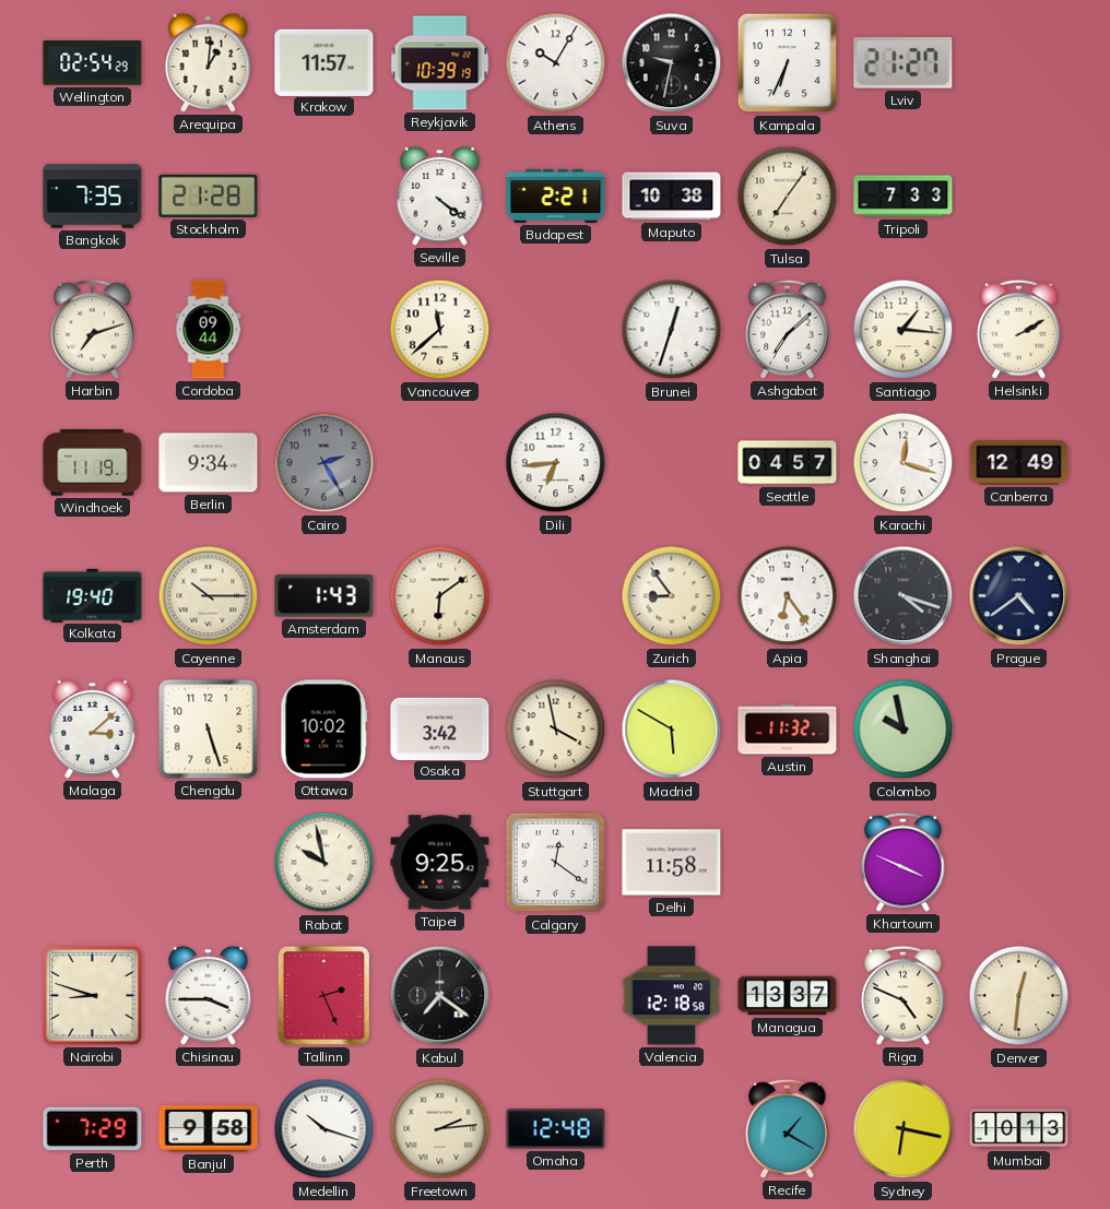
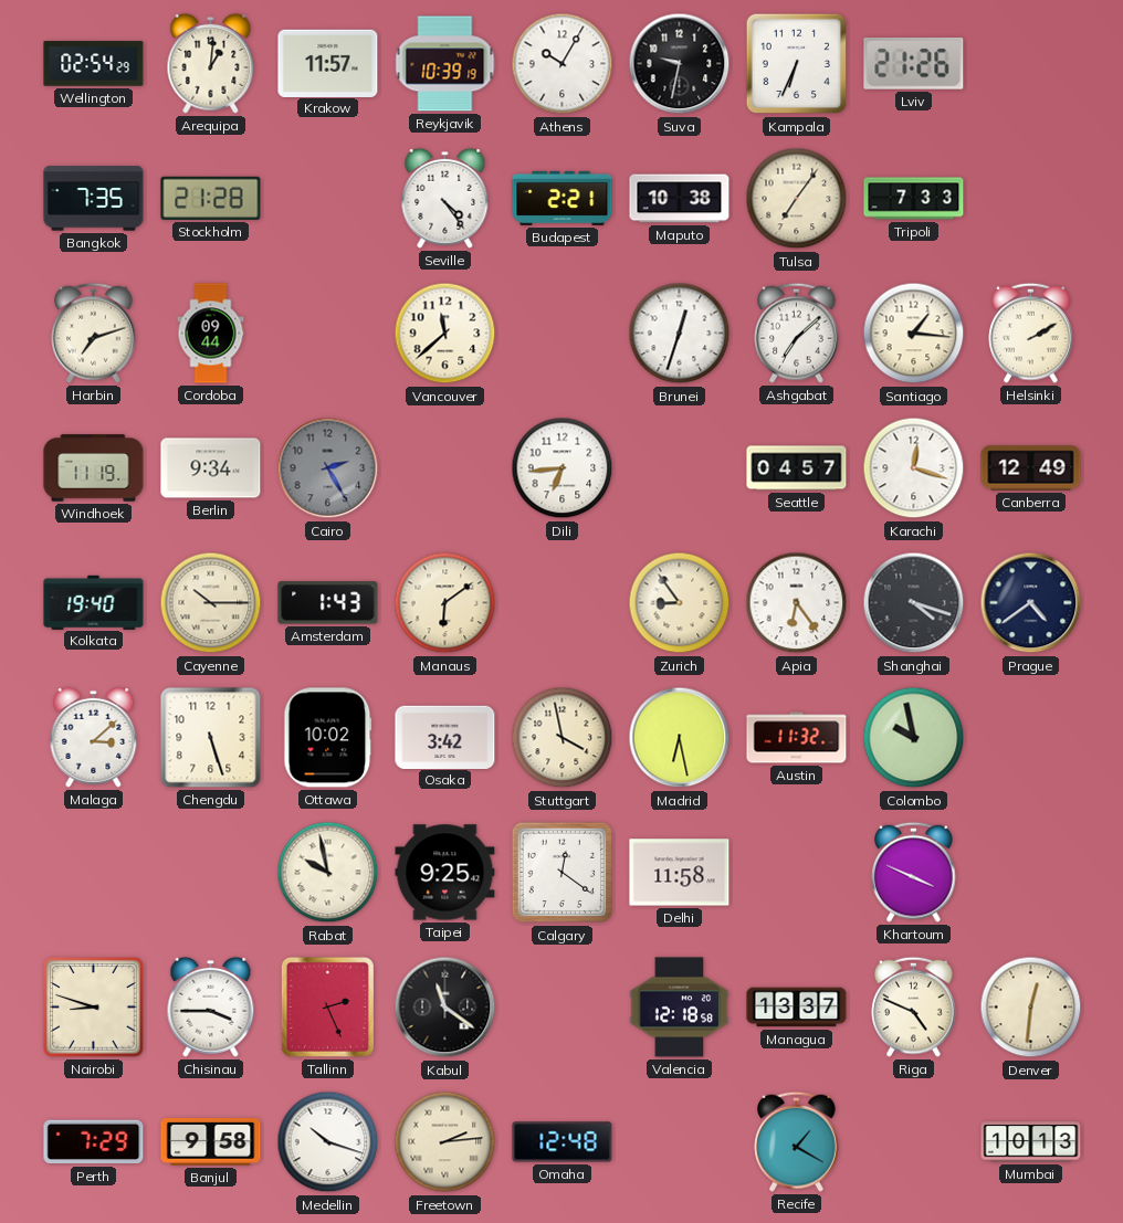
Lviv: 21:27 -> 21:26
Seville: 4:21 -> 4:24
Madrid: 5:50 -> 6:28
Kabul: 7:21 -> 11:21
Sydney: 6:17 -> none
